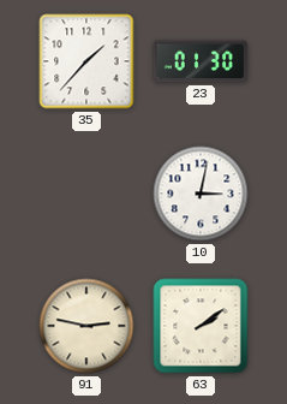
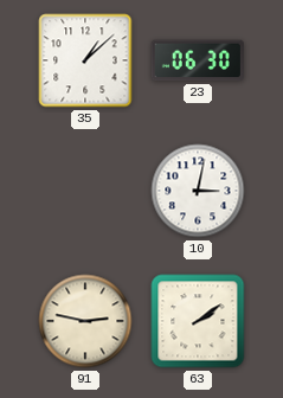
35: 1:37 -> 1:08
23: 01:30 -> 06:30
